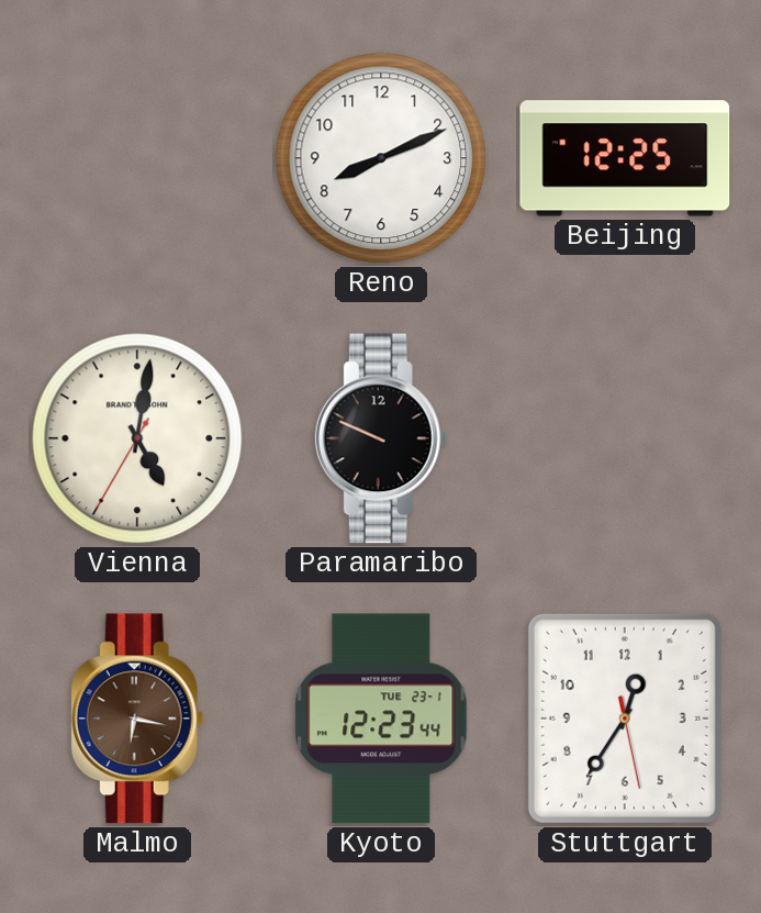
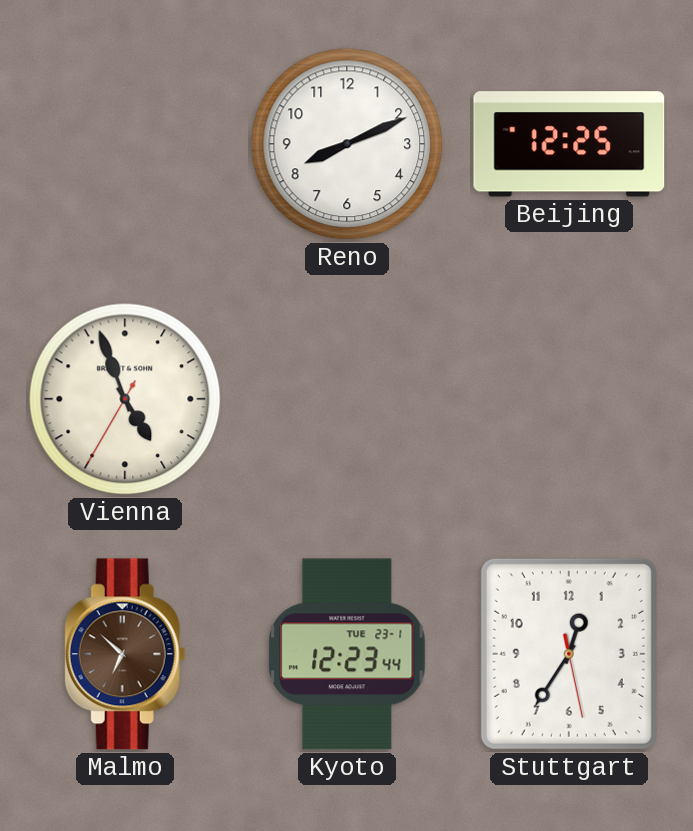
Vienna: 5:01 -> 4:56
Paramaribo: 9:49 -> none
Malmo: 6:17 -> 6:52
